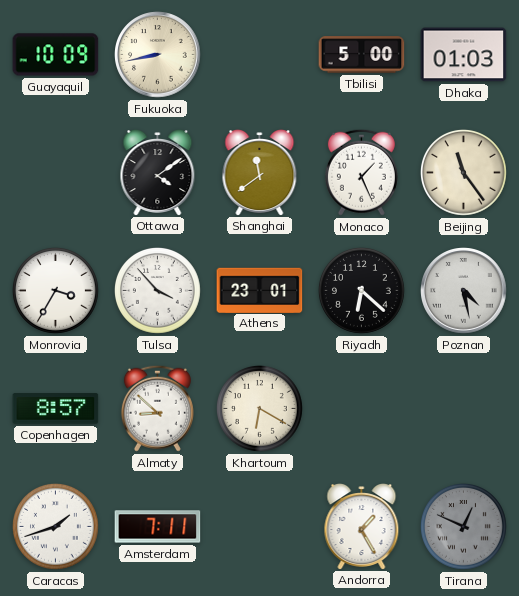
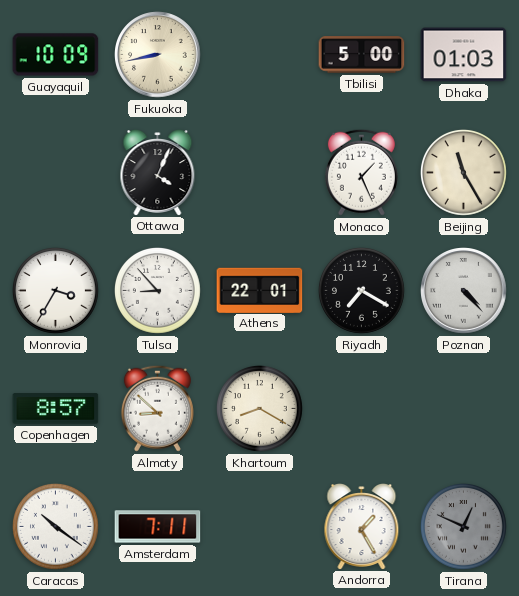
Ottawa: 4:09 -> 4:04
Shanghai: 11:39 -> none
Beijing: 11:24 -> 11:25
Tulsa: 3:53 -> 8:53
Athens: 23:01 -> 22:01
Riyadh: 6:22 -> 7:20
Poznan: 4:28 -> 4:23
Khartoum: 6:20 -> 8:20
Caracas: 1:42 -> 10:21
